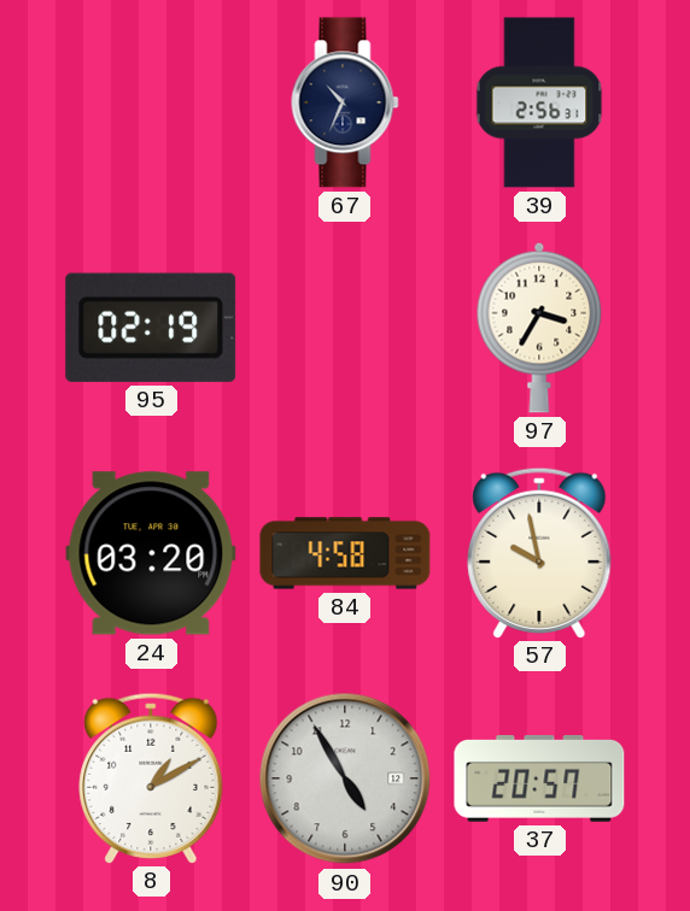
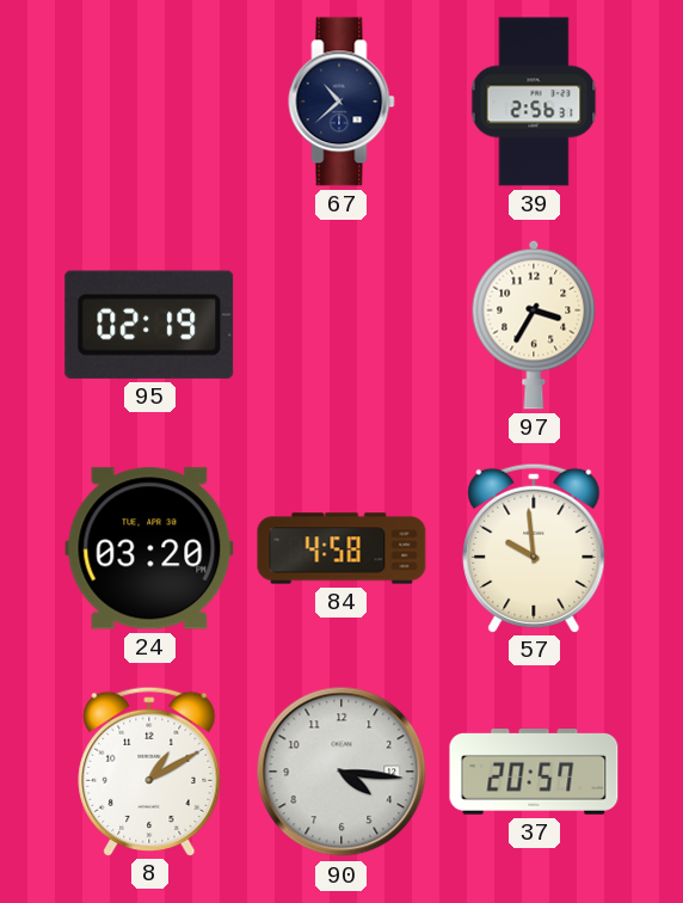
67: 10:34 -> 10:38
57: 9:58 -> 9:59
90: 4:55 -> 4:16
